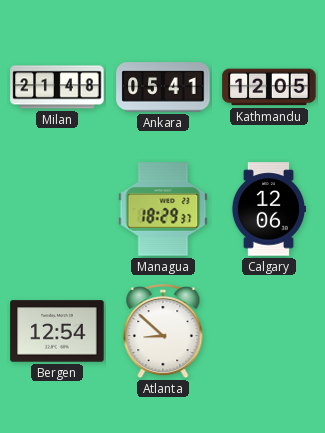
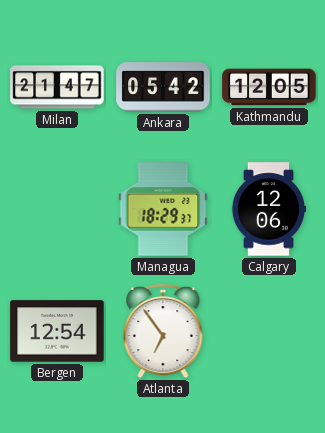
Milan: 21:48 -> 21:47
Ankara: 05:41 -> 05:42
Atlanta: 8:52 -> 6:54
